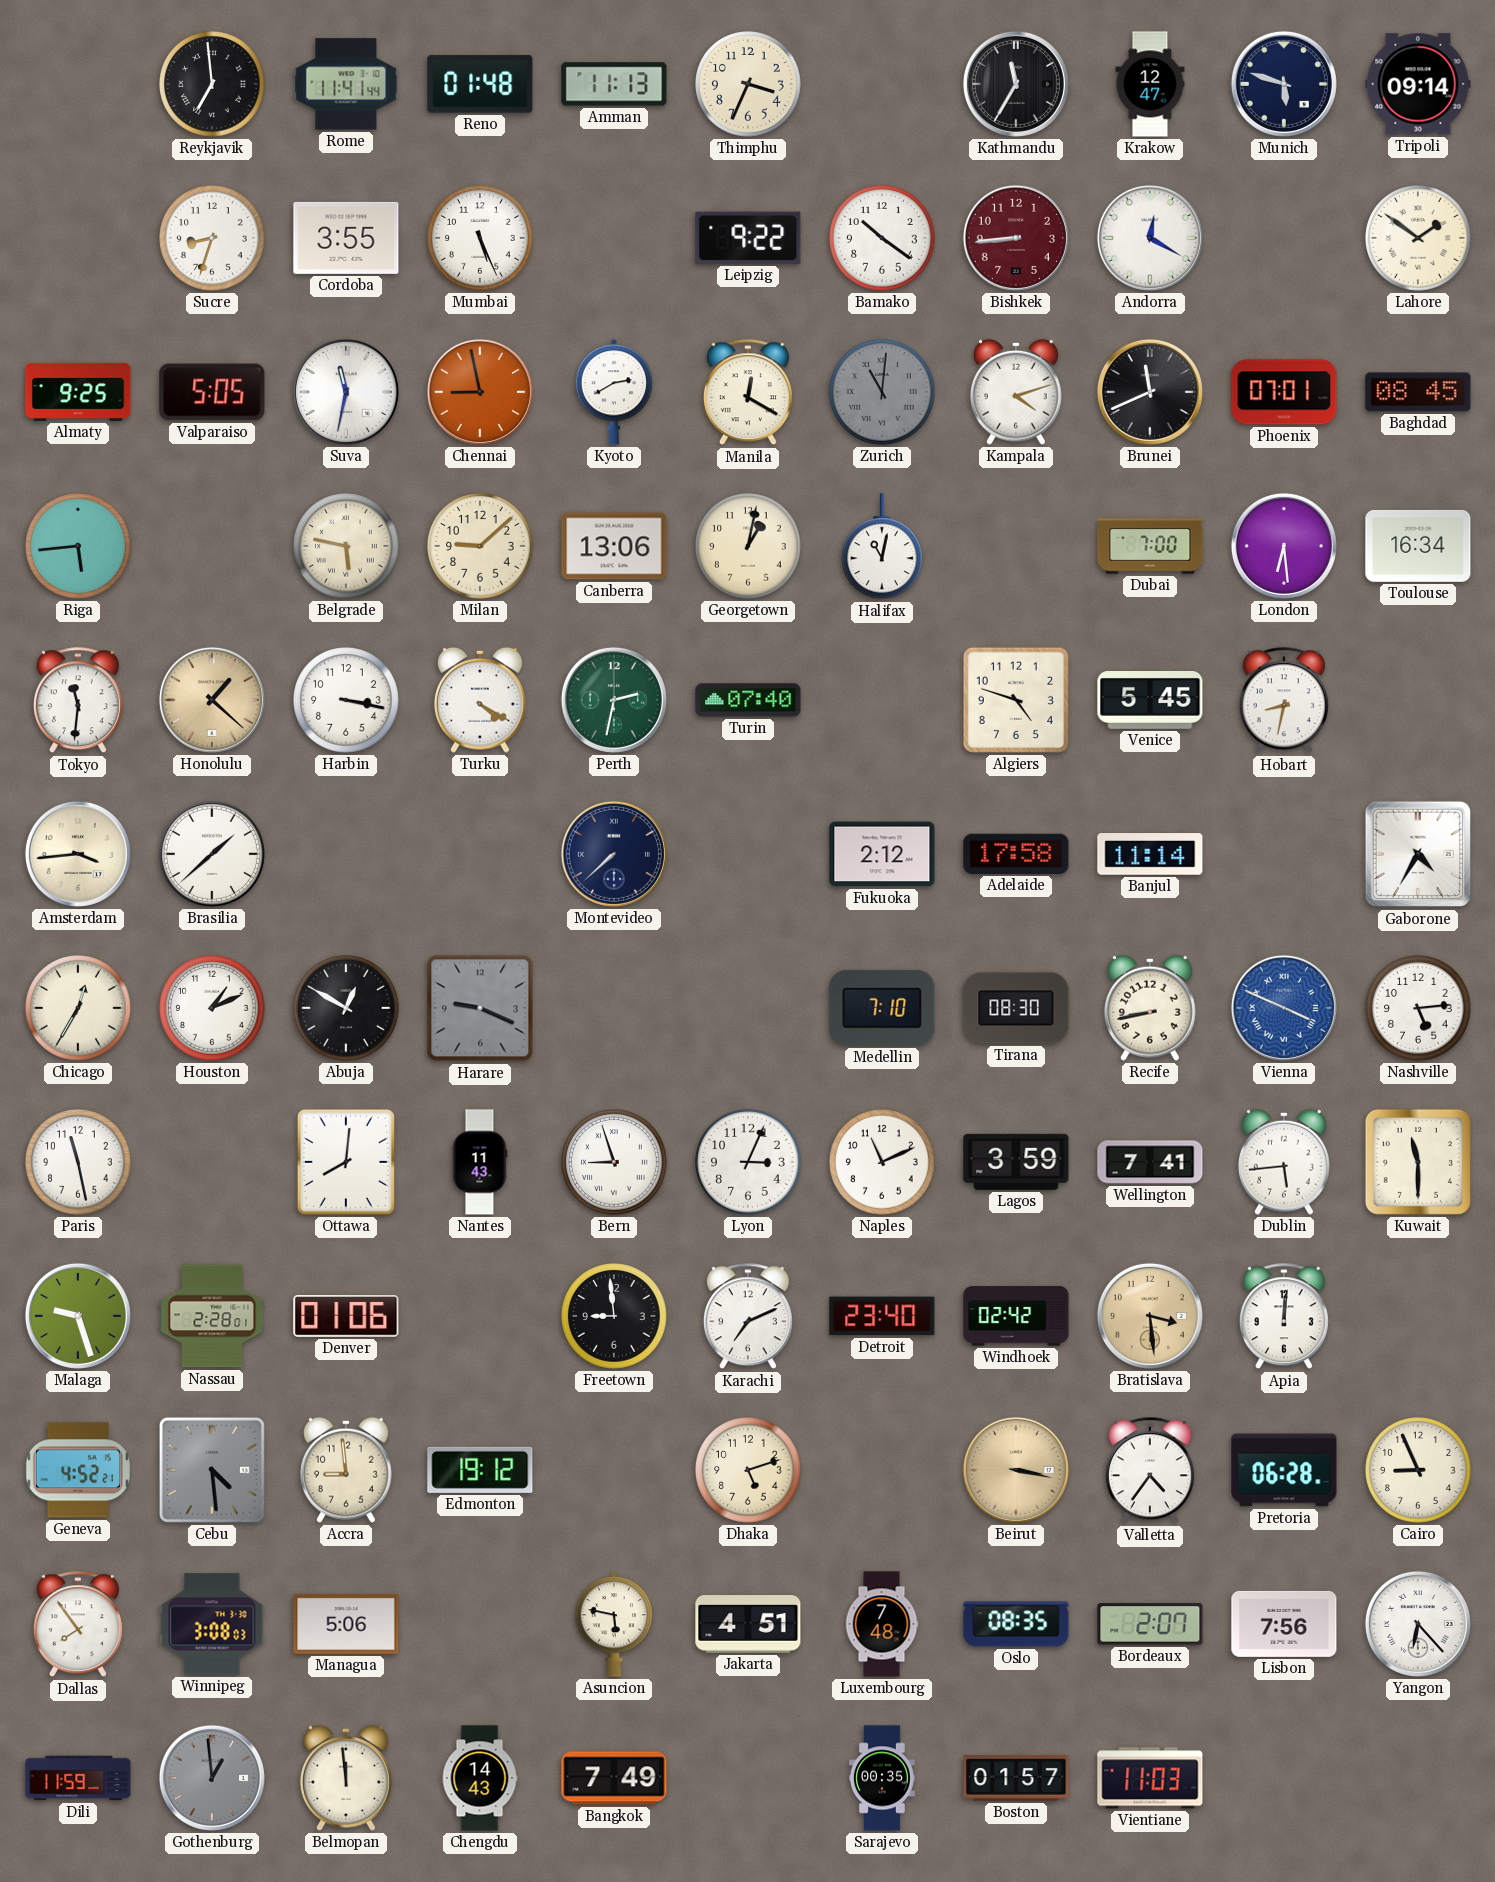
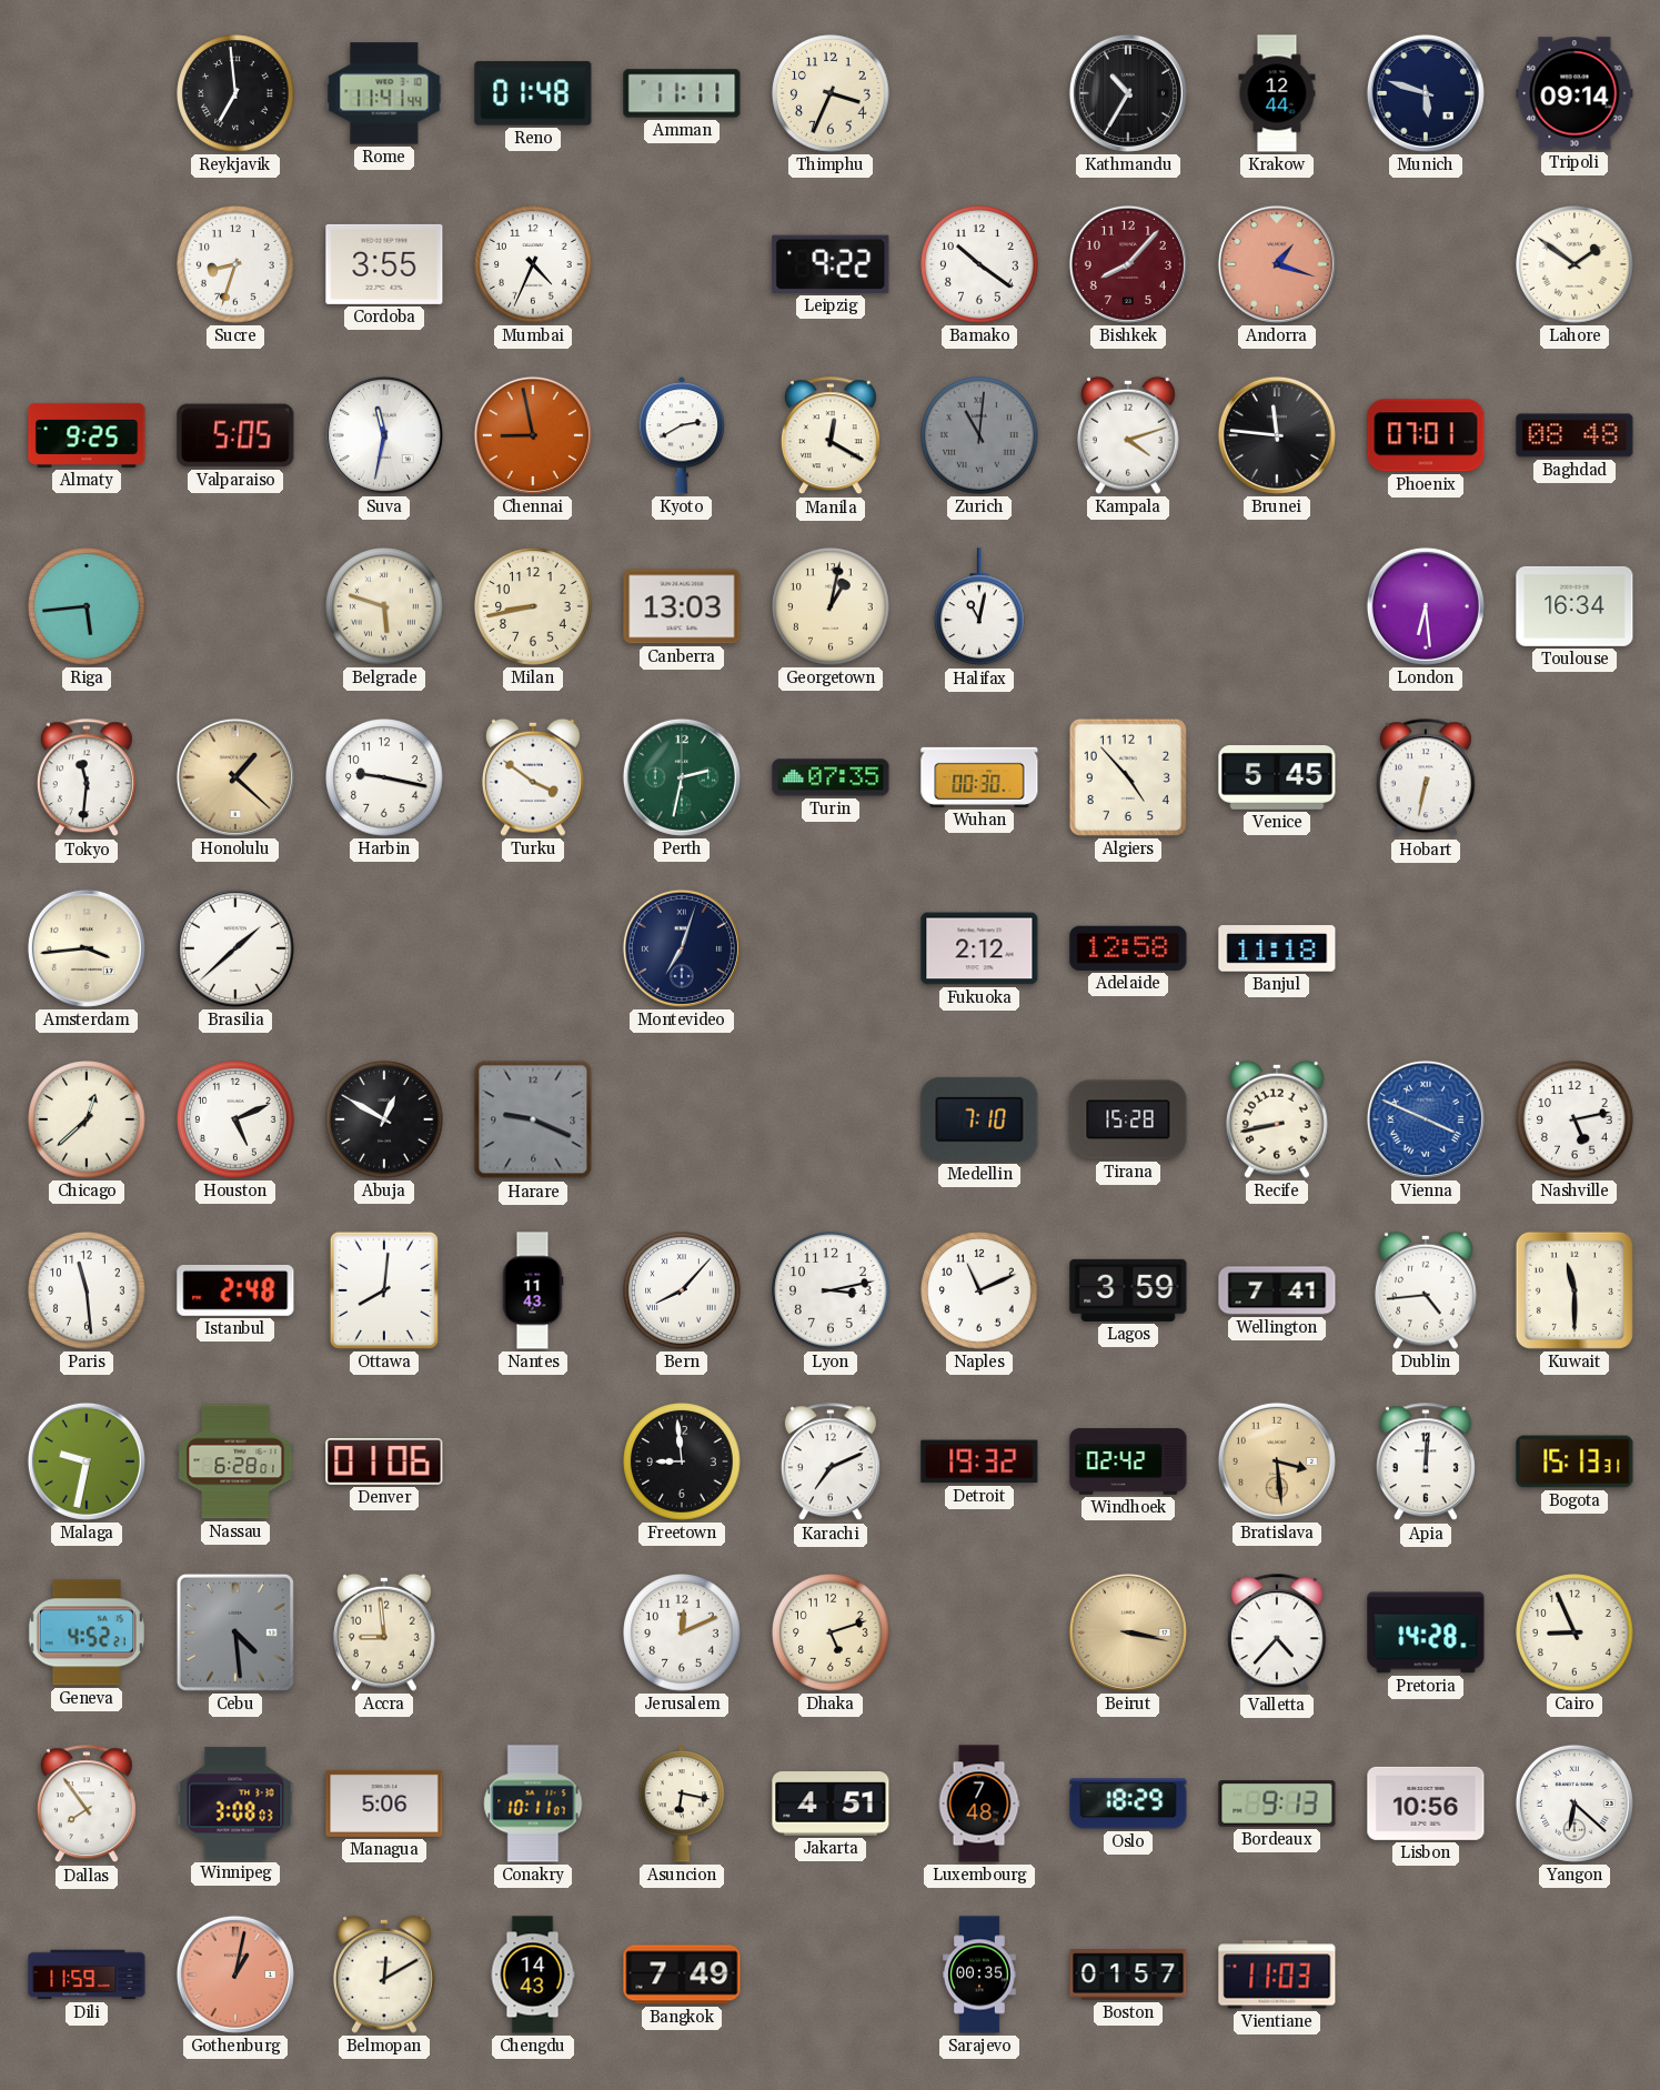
Amman: 11:13 -> 11:11
Kathmandu: 11:35 -> 10:35
Krakow: 12:47 -> 12:44
Mumbai: 5:26 -> 4:34
Bishkek: 8:44 -> 8:07
Andorra: 12:20 -> 1:18
Andorra dial: white -> salmon
Brunei: 11:41 -> 11:46
Baghdad: 08:45 -> 08:48
Belgrade: 5:47 -> 5:48
Milan: 9:08 -> 8:43
Canberra: 13:06 -> 13:03
Dubai: 7:00 -> none
Harbin: 3:17 -> 9:17
Turku: 4:20 -> 3:51
Turin: 07:40 -> 07:35
Wuhan: none -> 00:30
Algiers: 4:48 -> 4:53
Hobart: 8:32 -> 6:32
Montevideo: 7:38 -> 7:03
Adelaide: 17:58 -> 12:58
Banjul: 11:14 -> 11:18
Gaborone: 4:35 -> none
Chicago: 12:35 -> 12:38
Houston: 1:11 -> 5:11
Tirana: 08:30 -> 15:28
Nashville: 5:14 -> 5:13
Paris: 11:28 -> 11:29
Istanbul: none -> 2:48
Bern: 8:57 -> 8:07
Lyon: 3:04 -> 3:13
Dublin: 5:44 -> 4:44
Malaga: 9:27 -> 9:32
Nassau: 2:28 -> 6:28
Detroit: 23:40 -> 19:32
Bogota: none -> 15:13
Edmonton: 19:12 -> none
Jerusalem: none -> 12:11
Valletta: 4:36 -> 4:37
Pretoria: 06:28 -> 14:28
Conakry: none -> 10:11
Asuncion: 5:47 -> 6:17
Oslo: 08:35 -> 18:29
Bordeaux: 2:07 -> 9:13
Lisbon: 7:56 -> 10:56
Yangon: 6:23 -> 6:22
Gothenburg: 12:59 -> 1:02
Gothenburg dial: grey -> salmon
Belmopan: 11:59 -> 12:10
